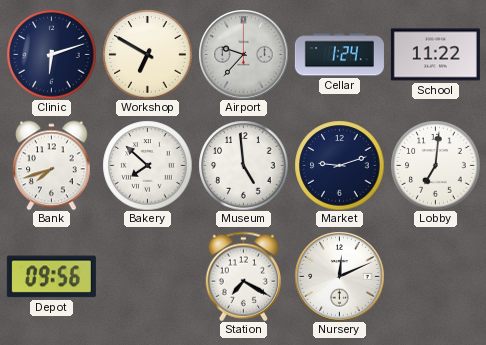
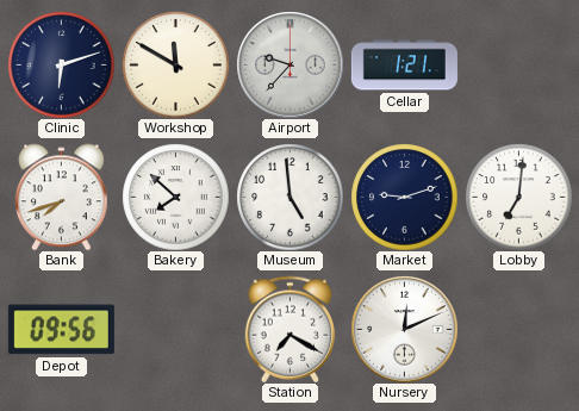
Workshop: 6:50 -> 11:50
Cellar: 1:24 -> 1:21
School: 11:22 -> none
